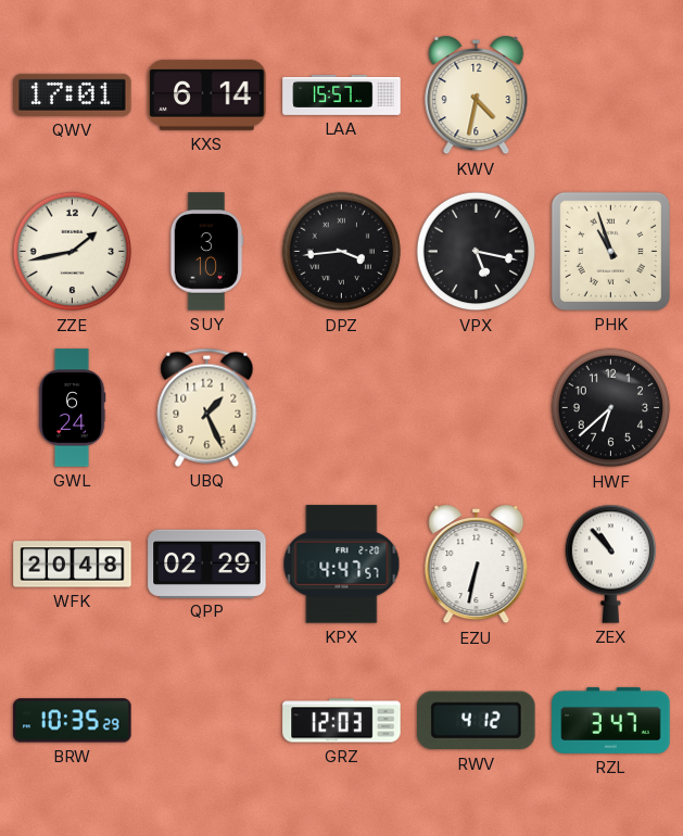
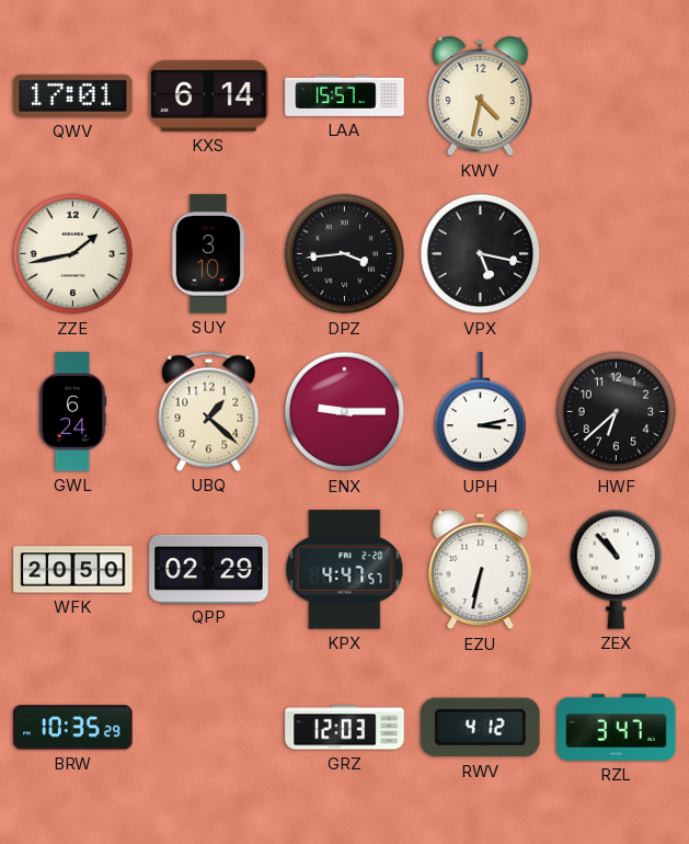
PHK: 10:57 -> none
UBQ: 1:26 -> 1:22
ENX: none -> 9:15
UPH: none -> 3:13
WFK: 20:48 -> 20:50
